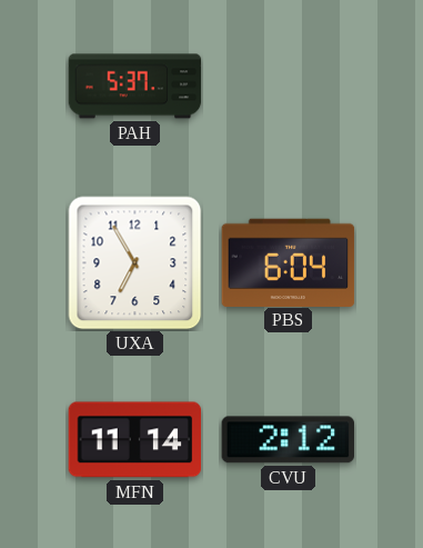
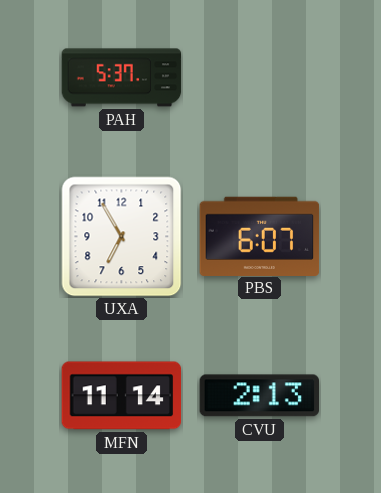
PBS: 6:04 -> 6:07
CVU: 2:12 -> 2:13
